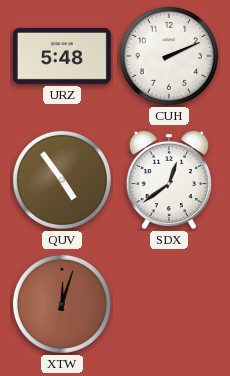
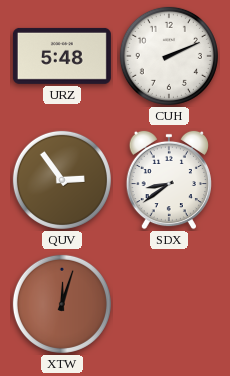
QUV: 4:54 -> 2:54
SDX: 12:39 -> 8:39
